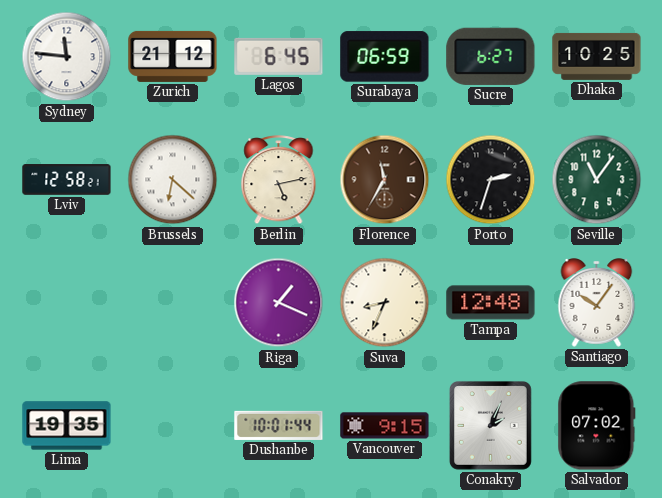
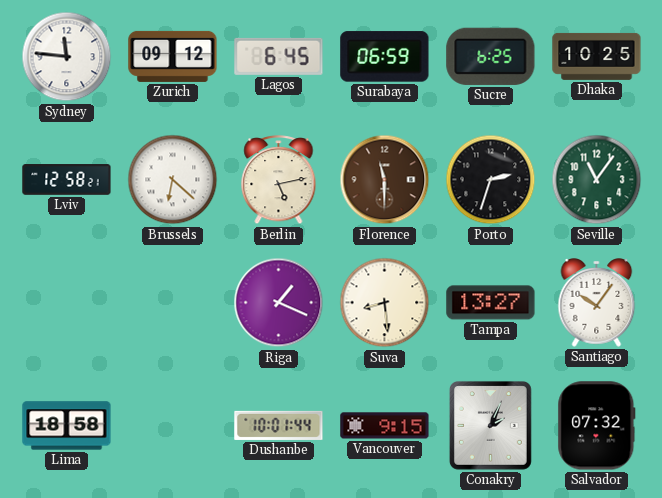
Zurich: 21:12 -> 09:12
Sucre: 6:27 -> 6:25
Florence: 11:35 -> 11:30
Suva: 8:34 -> 8:29
Tampa: 12:48 -> 13:27
Lima: 19:35 -> 18:58
Salvador: 07:02 -> 07:32
